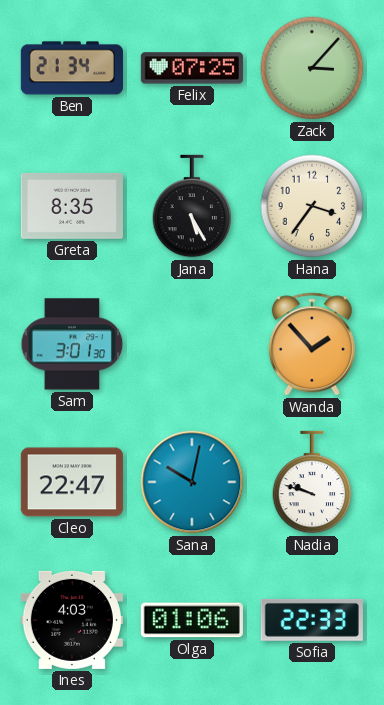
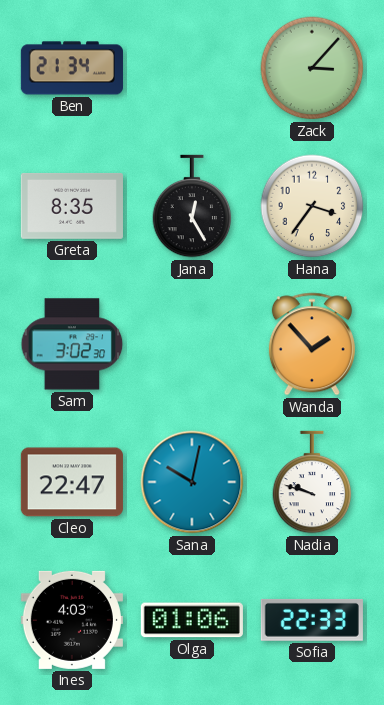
Felix: 07:25 -> none
Jana: 5:25 -> 12:25
Sam: 3:01 -> 3:02
